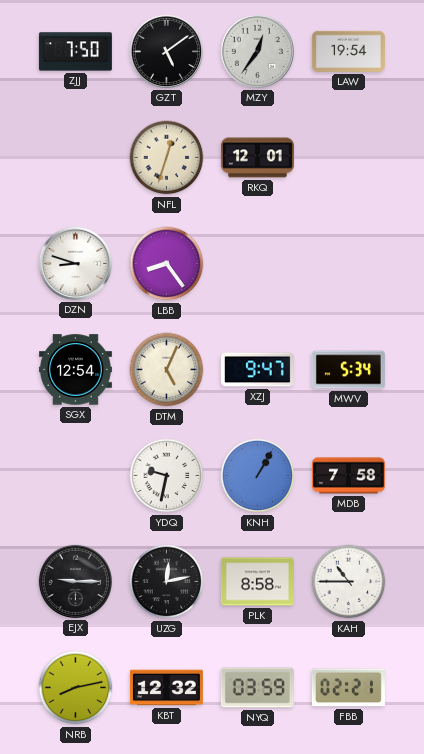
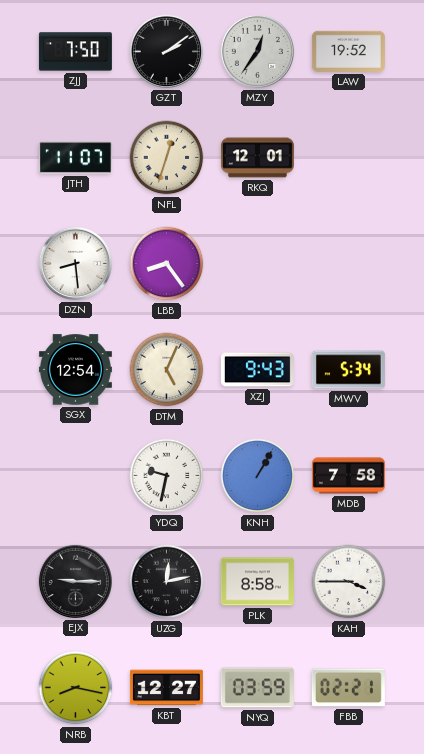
GZT: 5:09 -> 2:09
LAW: 19:54 -> 19:52
JTH: none -> 11:07
DZN: 8:48 -> 8:29
XZJ: 9:47 -> 9:43
KAH: 10:45 -> 3:45
NRB: 8:13 -> 8:17
KBT: 12:32 -> 12:27
